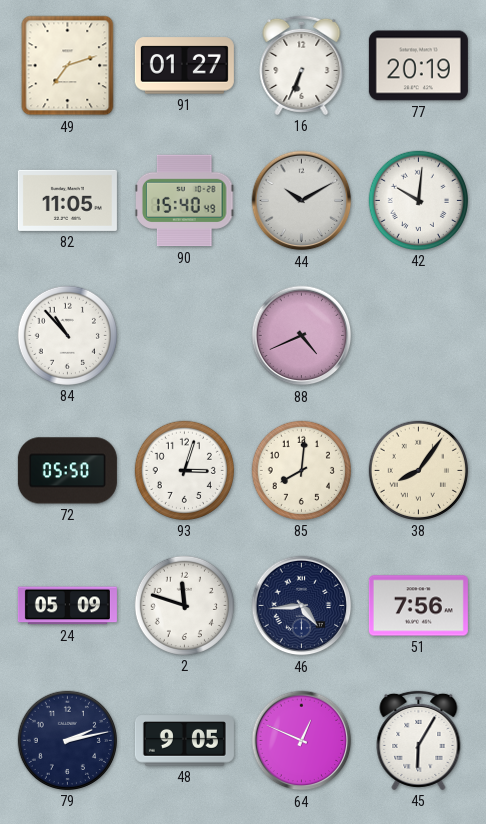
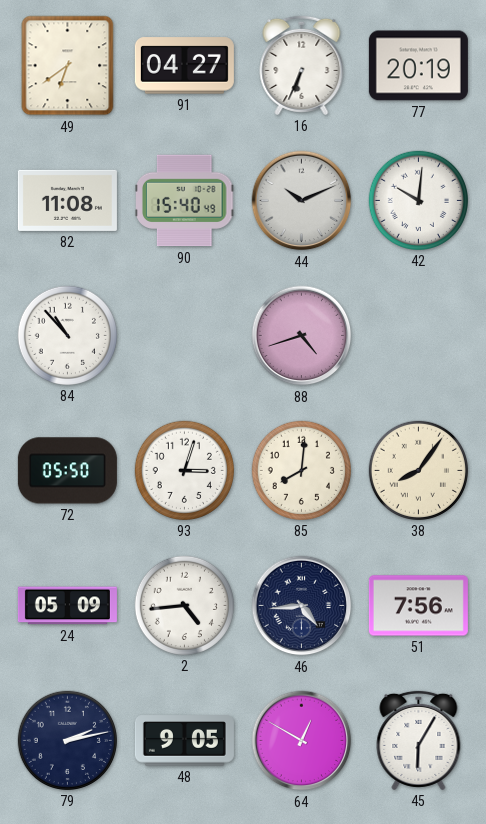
49: 7:12 -> 6:39
91: 01:27 -> 04:27
82: 11:05 -> 11:08
44: 10:10 -> 10:11
88: 4:41 -> 4:42
2: 11:48 -> 4:44
64: 12:49 -> 12:50
